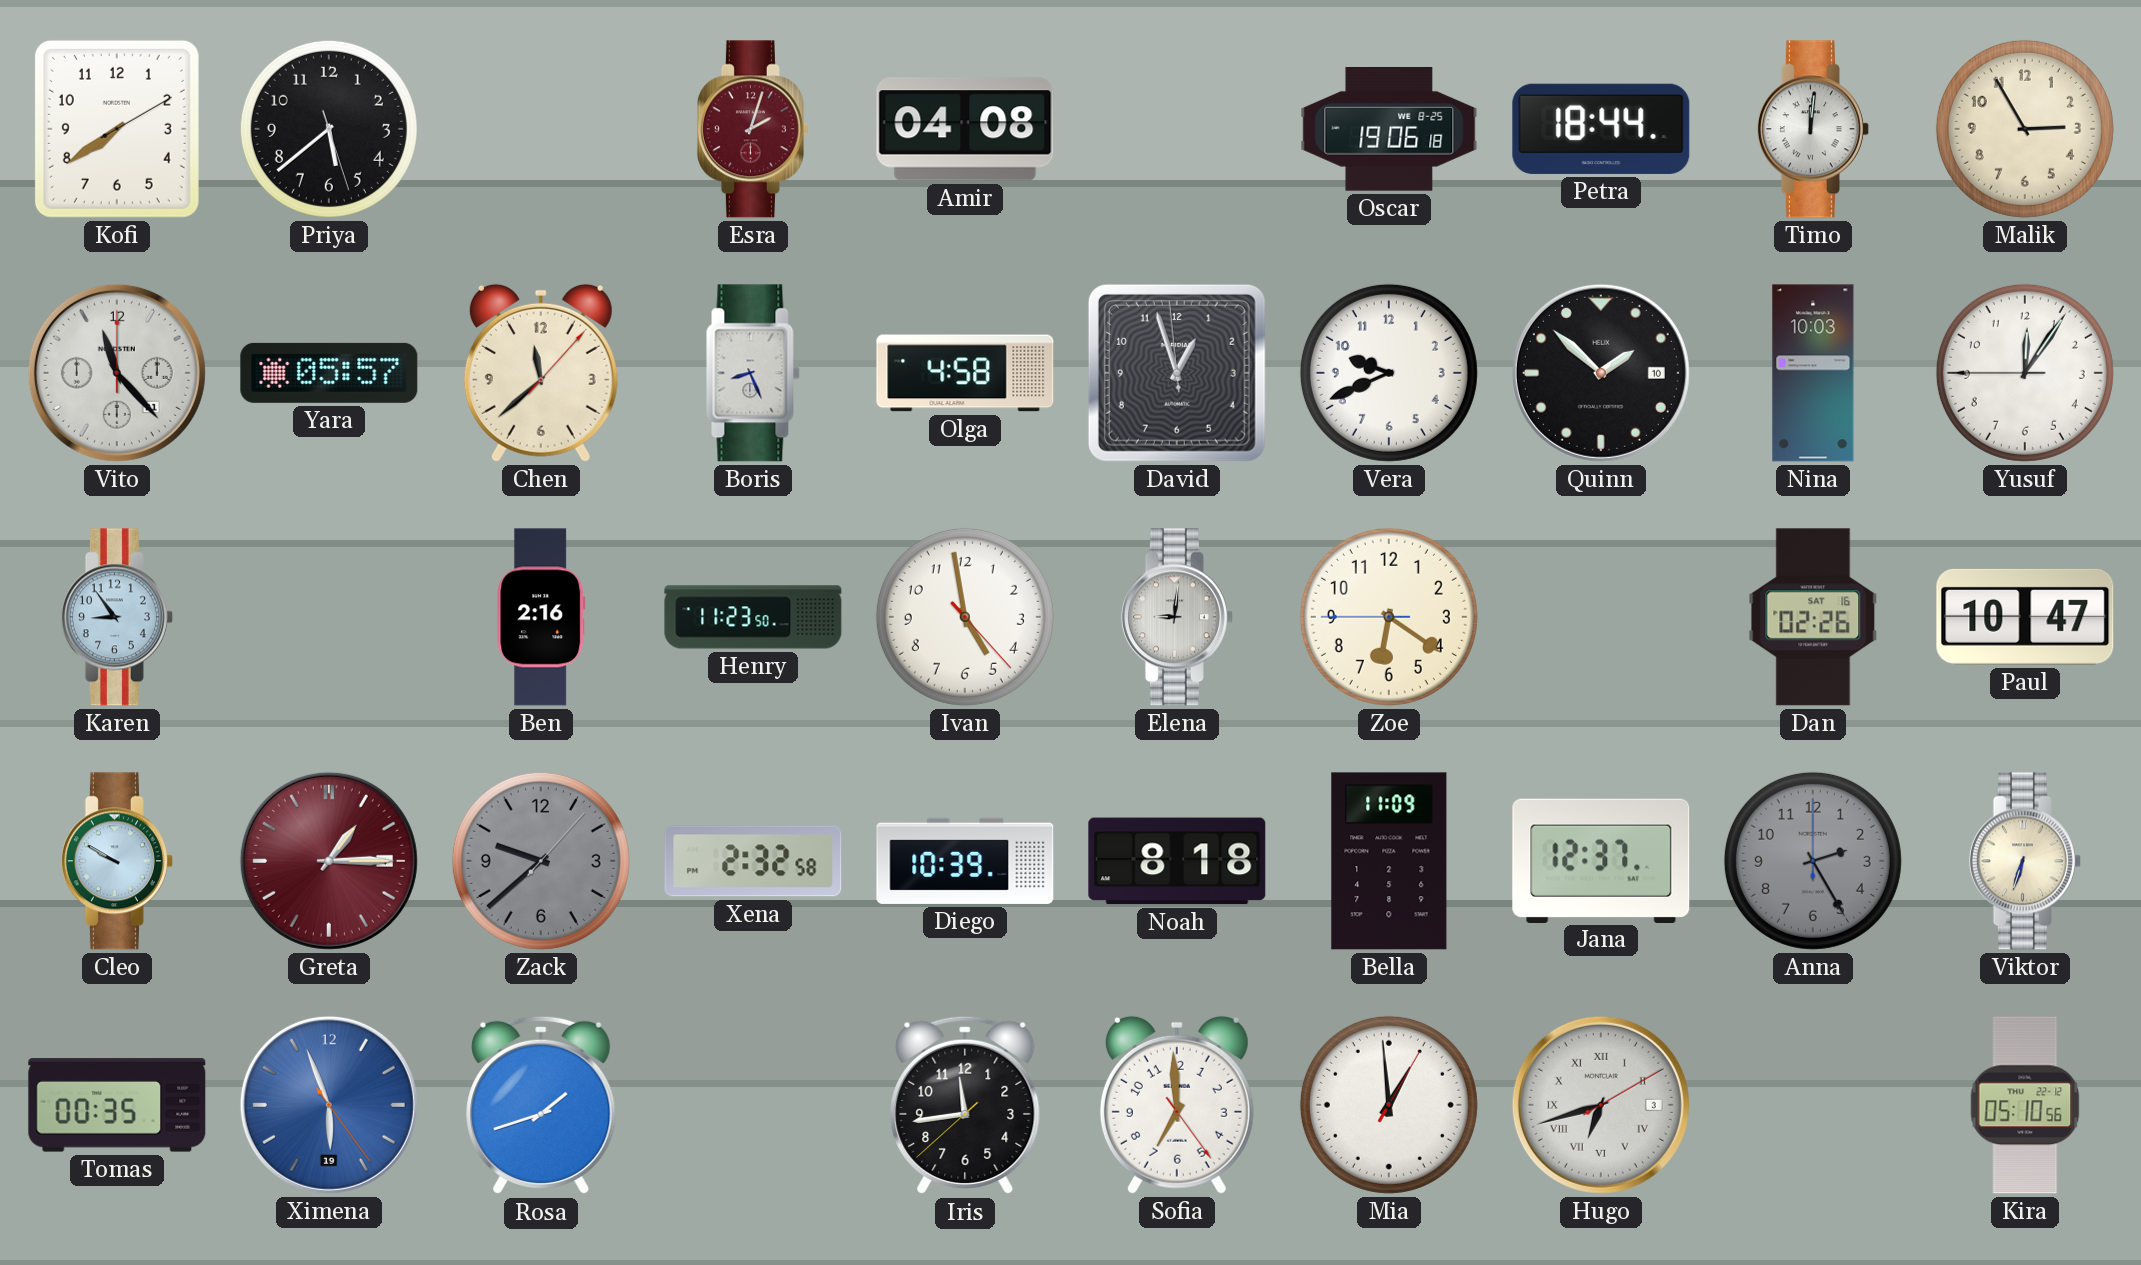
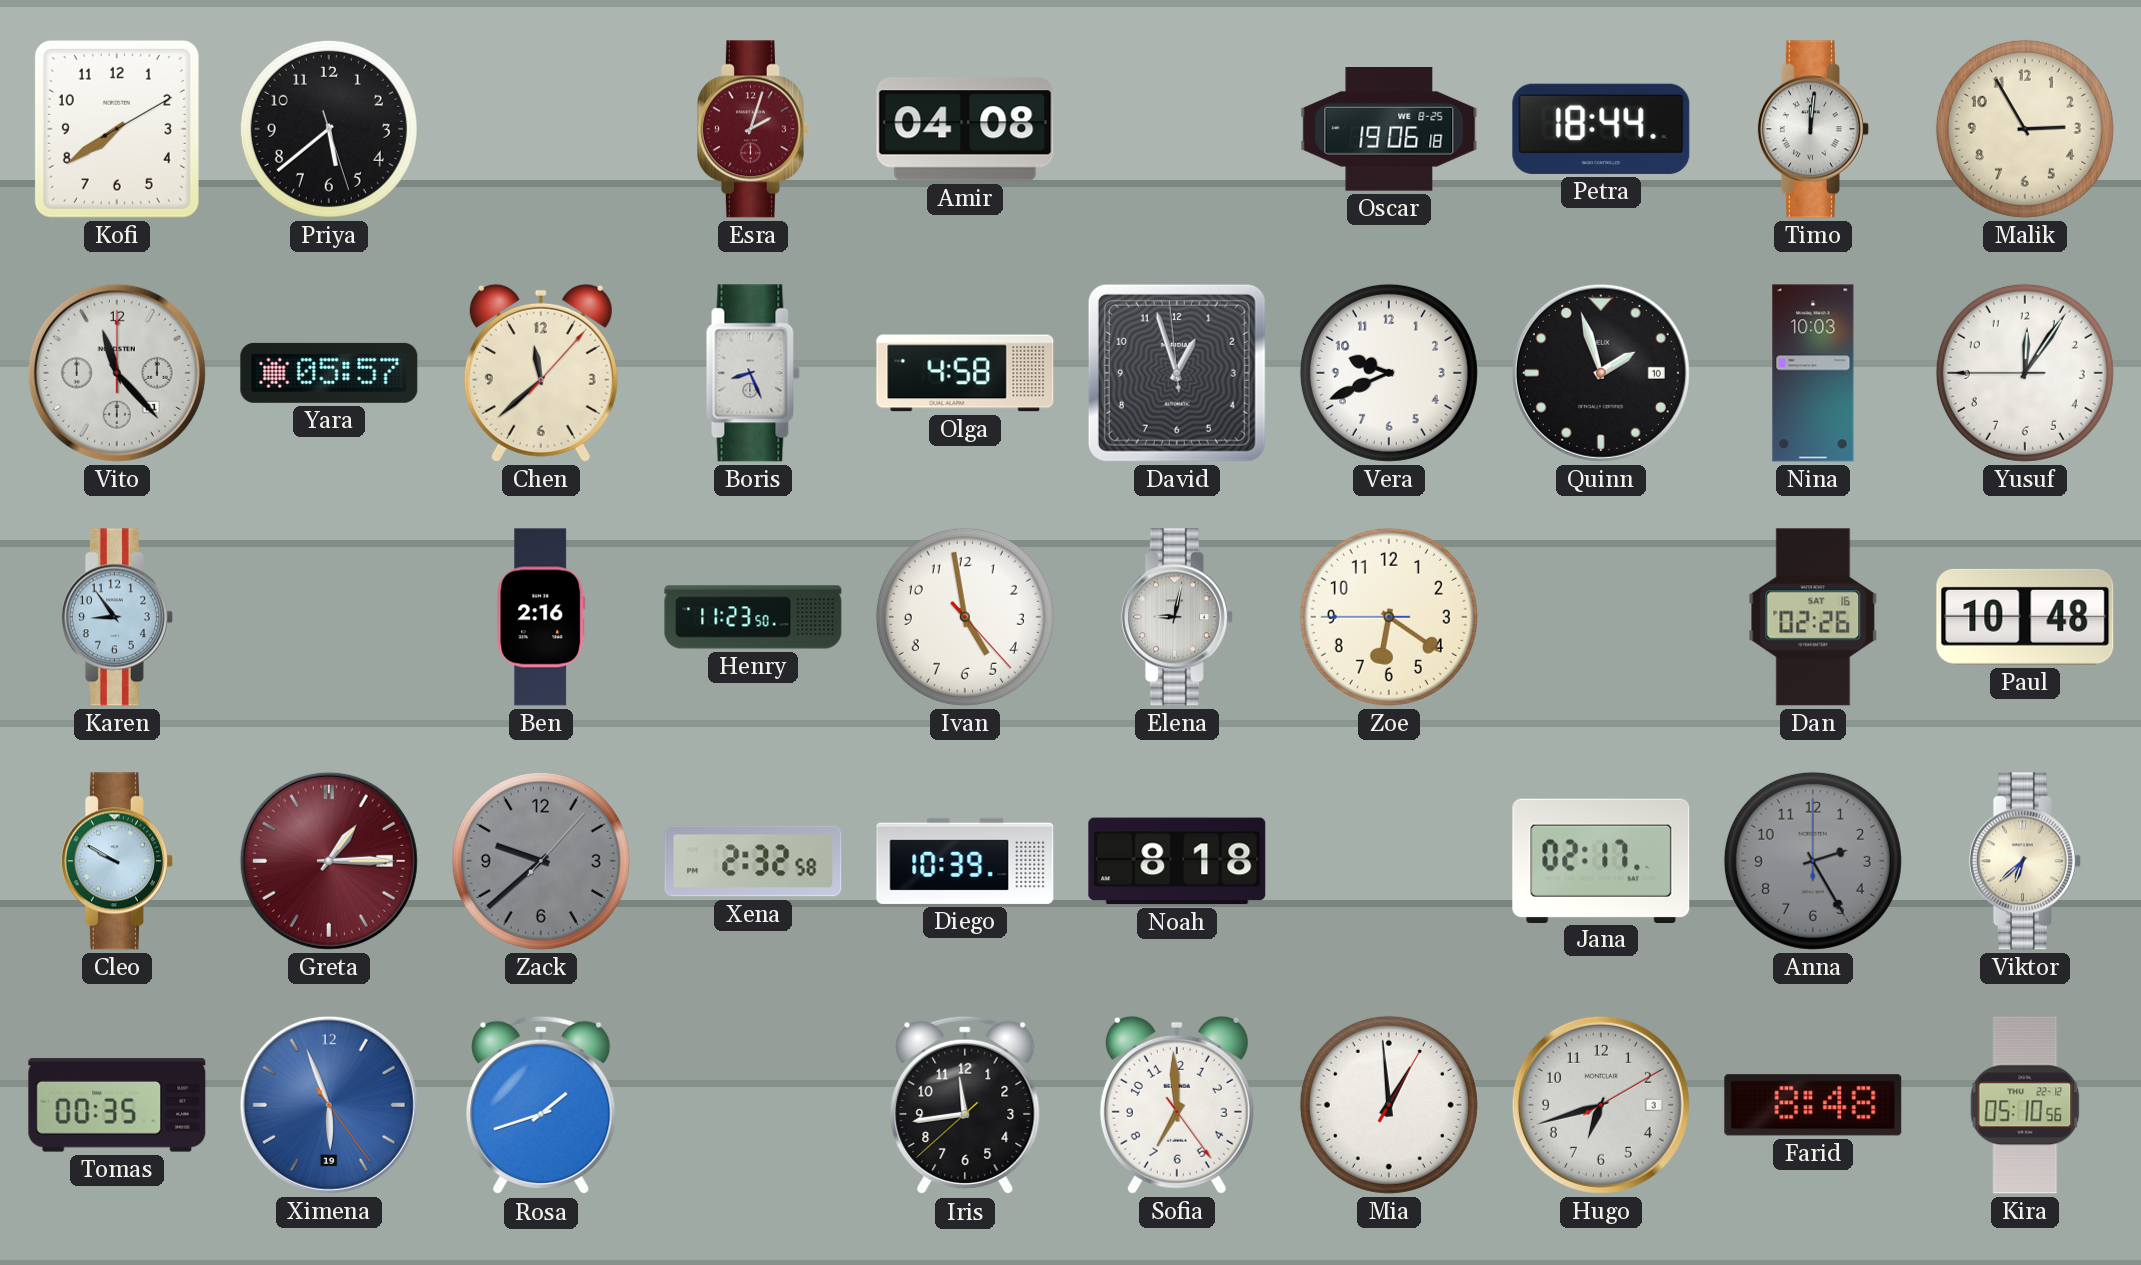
Quinn: 1:52 -> 1:57
Elena: 9:01 -> 9:02
Paul: 10:47 -> 10:48
Bella: 11:09 -> none
Jana: 12:37 -> 02:17
Viktor: 6:33 -> 6:38
Hugo numerals: Roman -> Arabic
Farid: none -> 8:48
